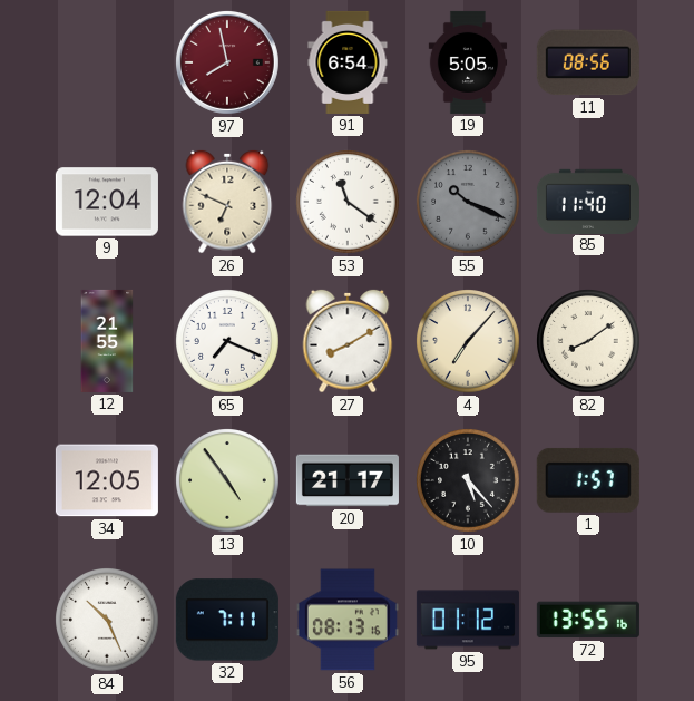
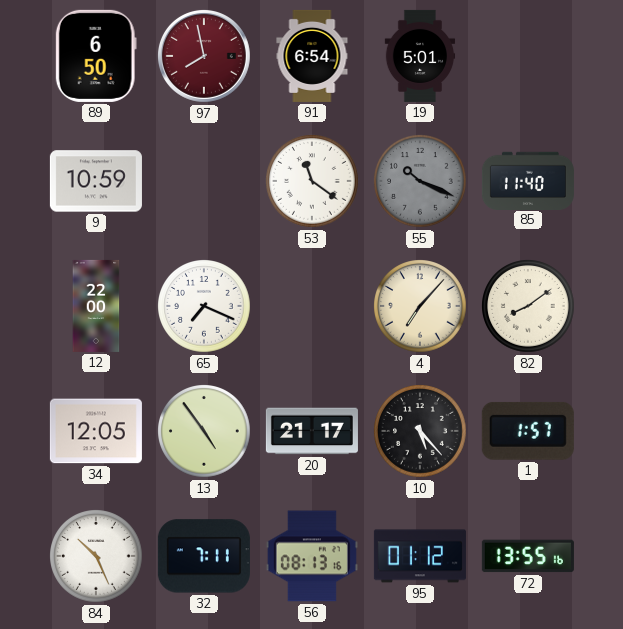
89: none -> 6:50
19: 5:05 -> 5:01
11: 08:56 -> none
9: 12:04 -> 10:59
26: 6:49 -> none
12: 21:55 -> 22:00
27: 8:10 -> none
